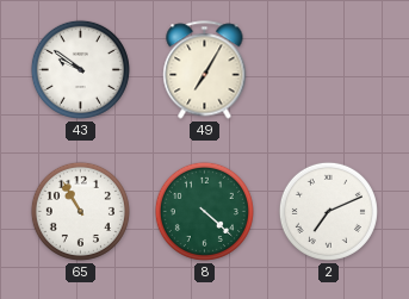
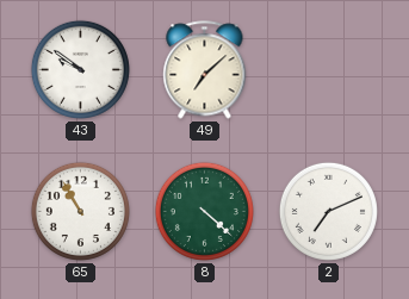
49: 7:05 -> 7:08
